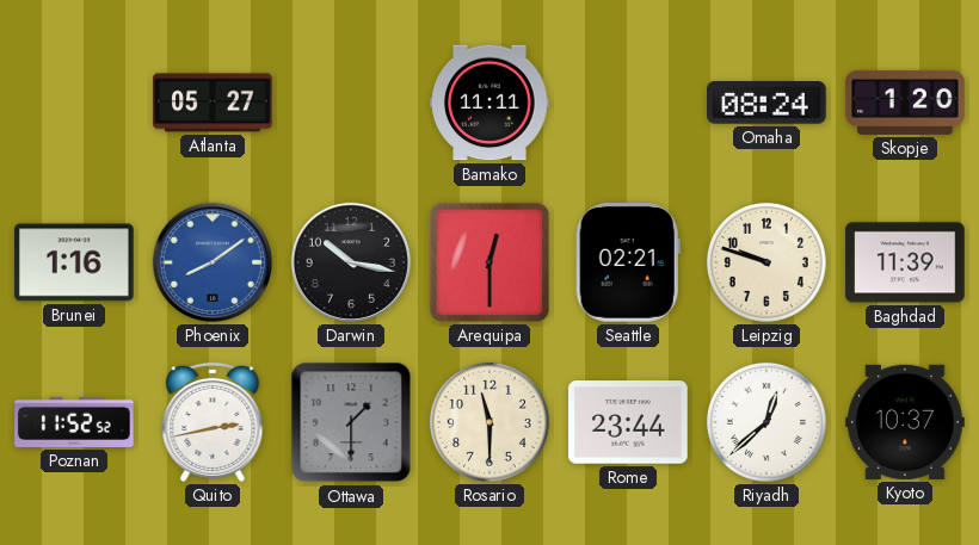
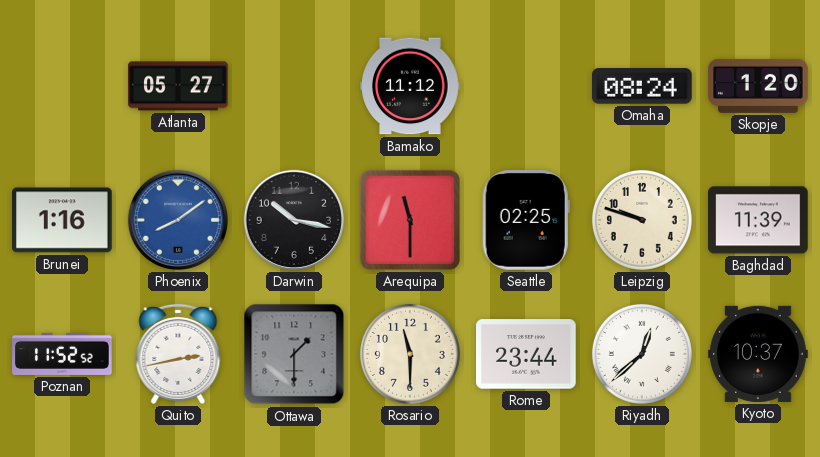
Bamako: 11:11 -> 11:12
Arequipa: 12:30 -> 11:30
Seattle: 02:21 -> 02:25
